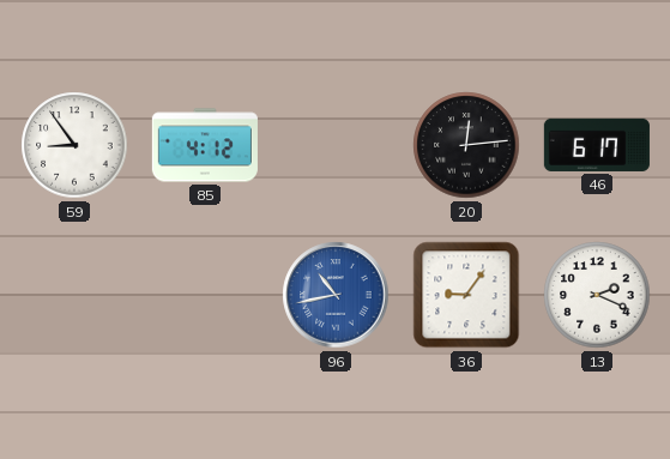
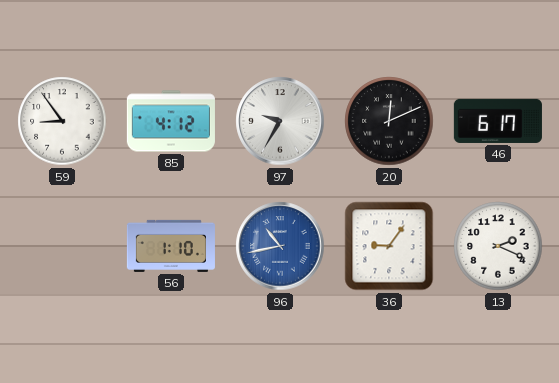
97: none -> 9:35
20: 12:14 -> 12:11
56: none -> 1:10
